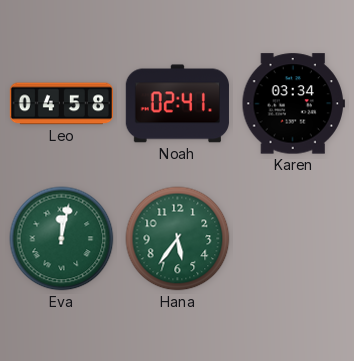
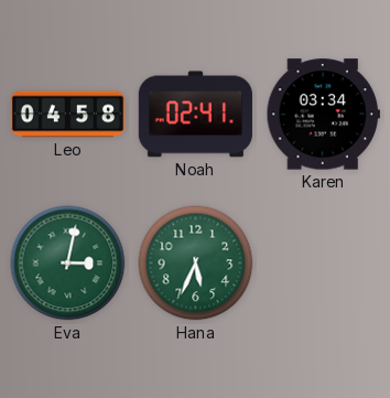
Eva: 12:02 -> 3:02
Hana: 5:36 -> 5:34
